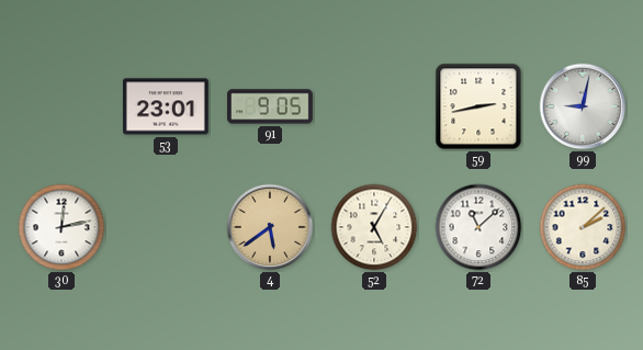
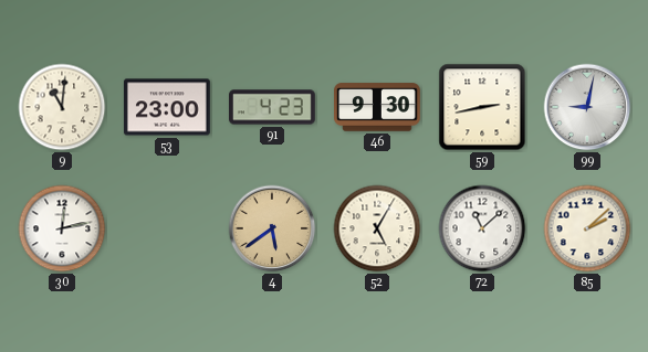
9: none -> 11:01
53: 23:01 -> 23:00
91: 9:05 -> 4:23
46: none -> 9:30
